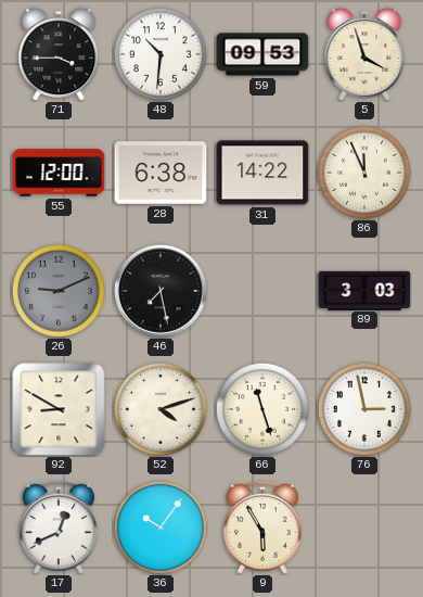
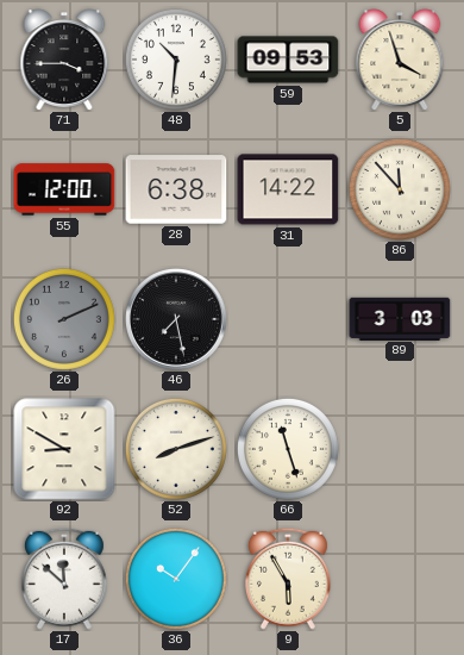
86: 11:56 -> 11:53
26: 9:11 -> 2:11
52: 4:12 -> 8:12
76: 2:58 -> none
17: 12:41 -> 11:52
